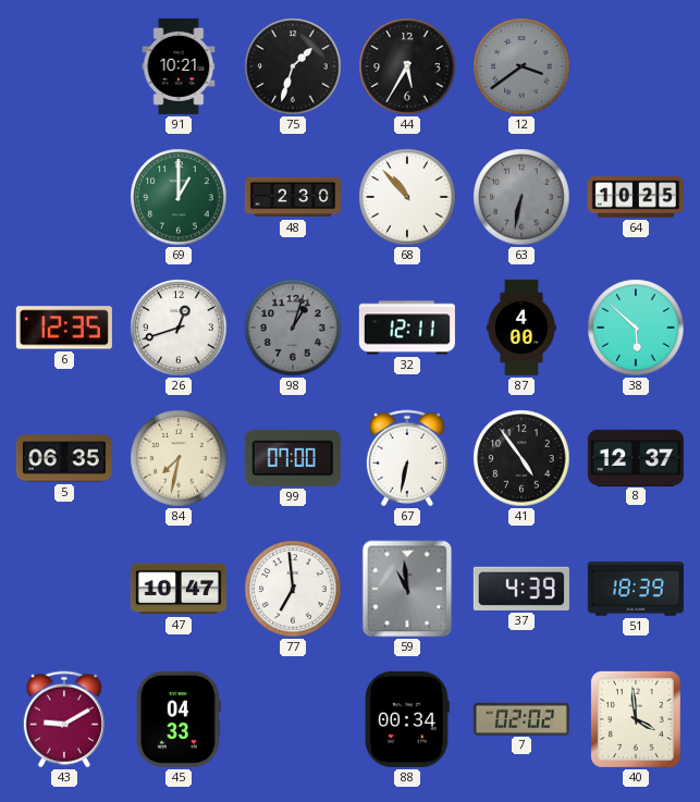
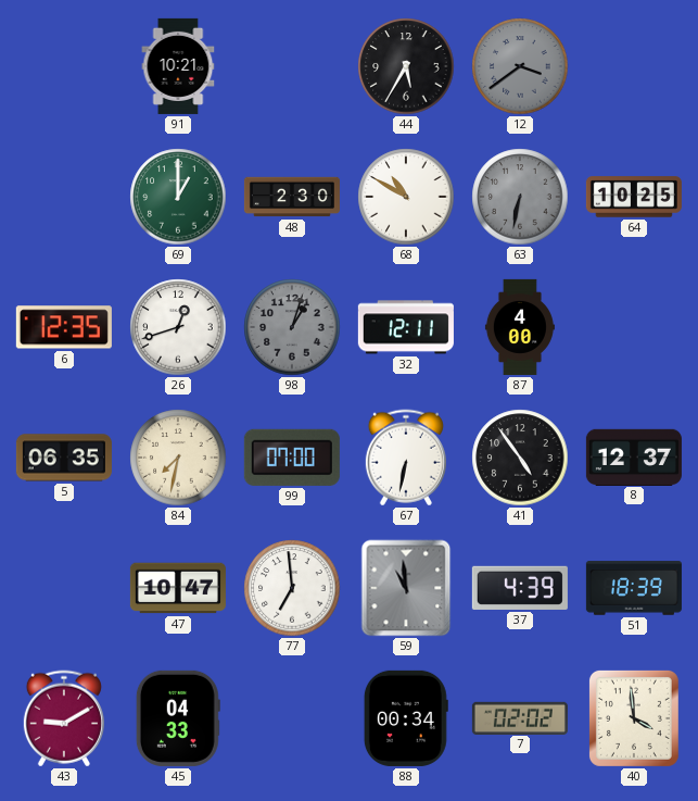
75: 1:33 -> none
68: 10:53 -> 10:50
38: 5:52 -> none
